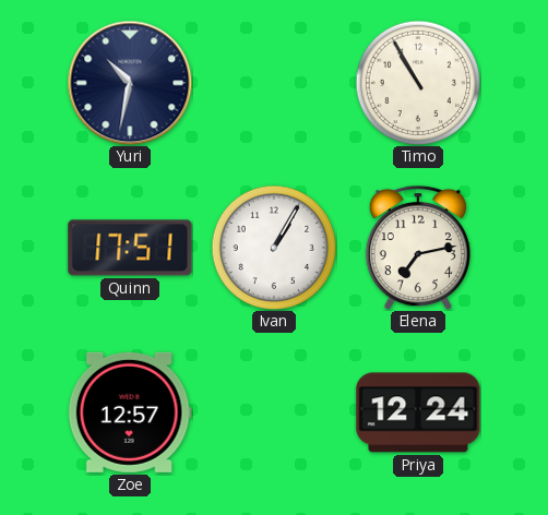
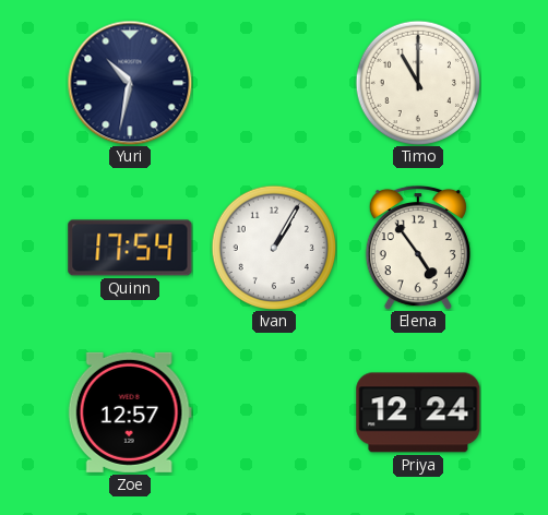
Timo: 10:55 -> 11:00
Quinn: 17:51 -> 17:54
Elena: 7:13 -> 4:54
